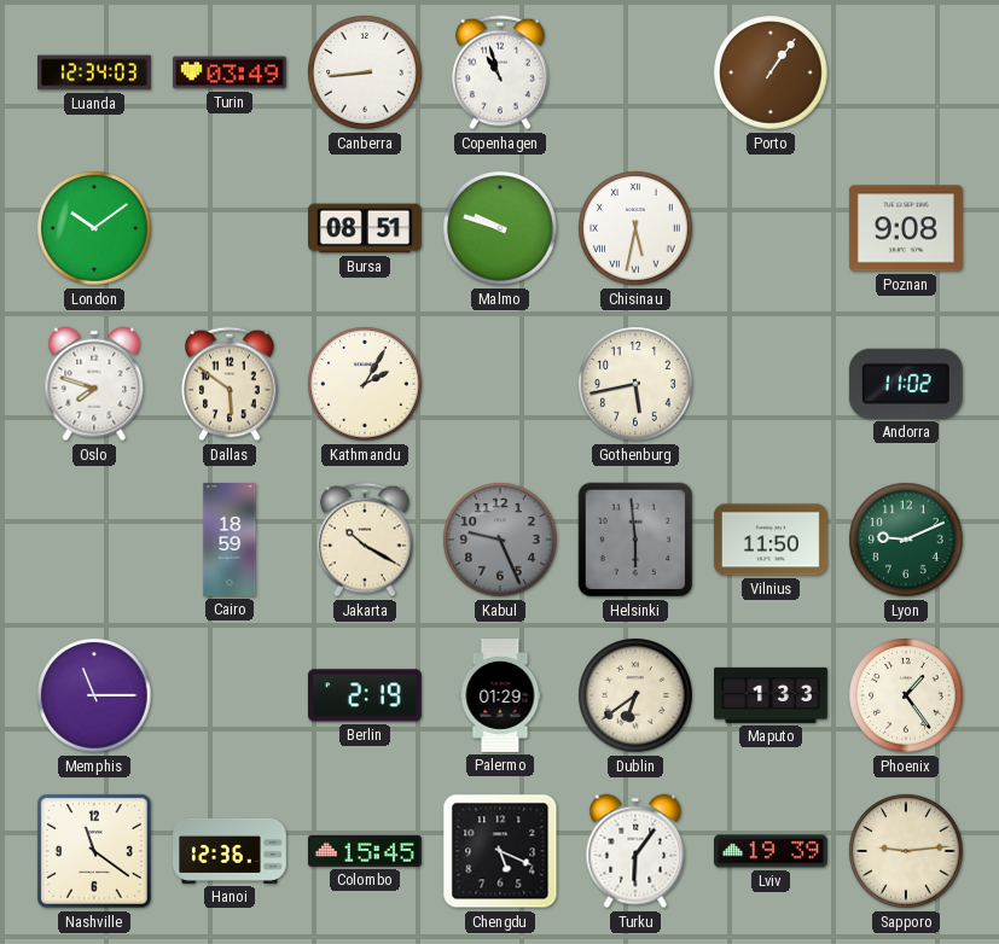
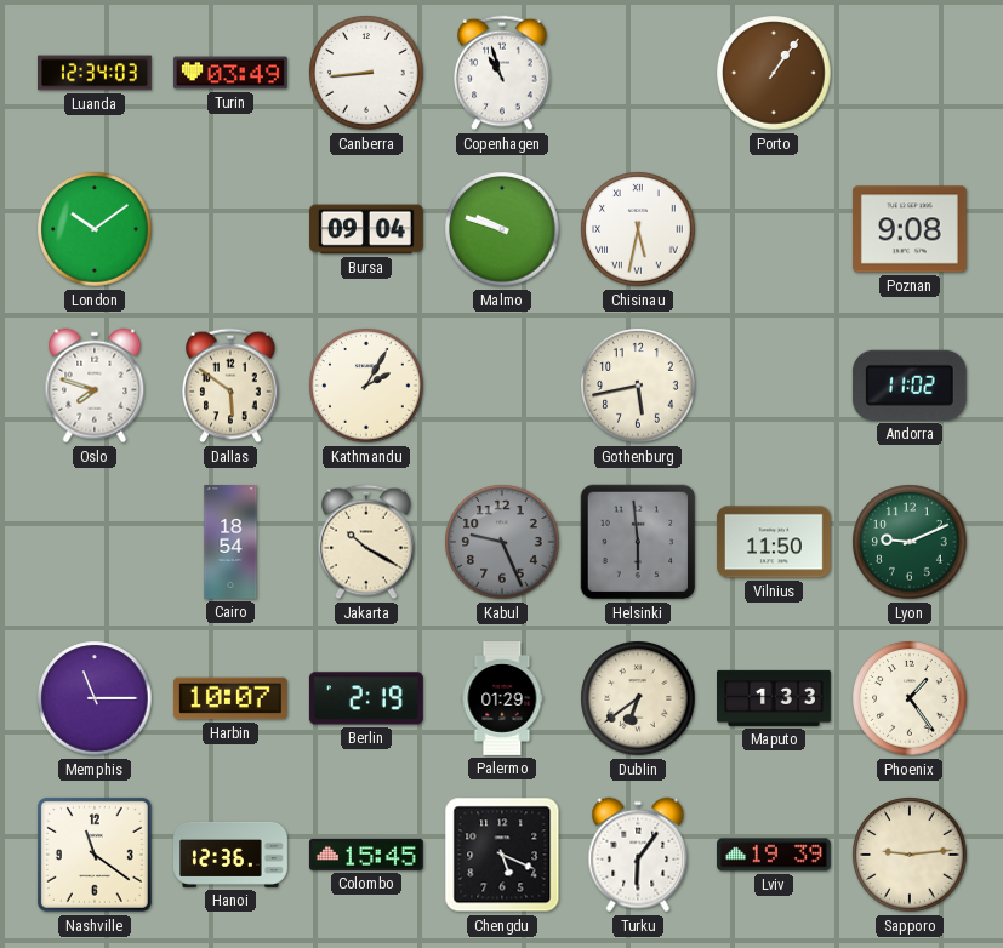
Bursa: 08:51 -> 09:04
Cairo: 18:59 -> 18:54
Harbin: none -> 10:07
